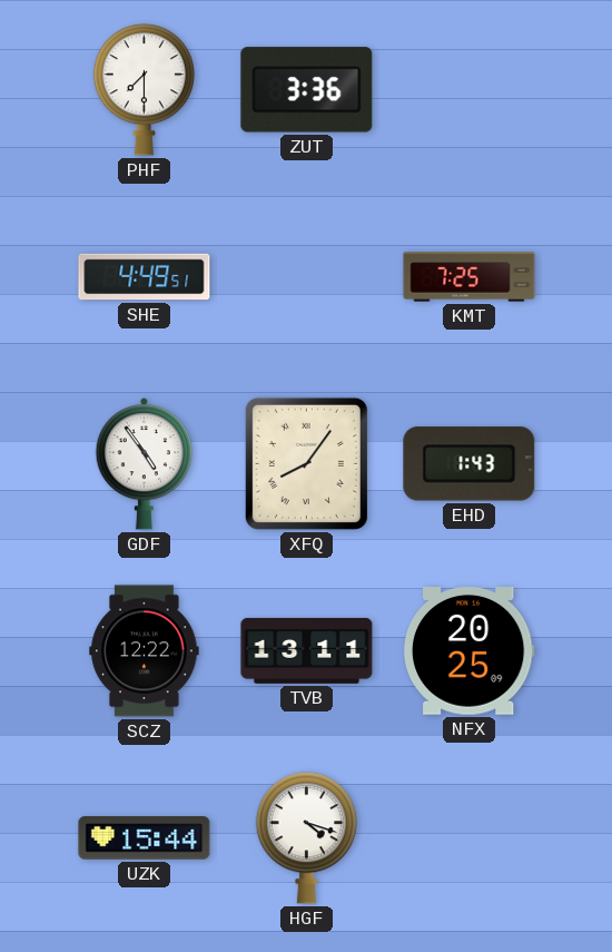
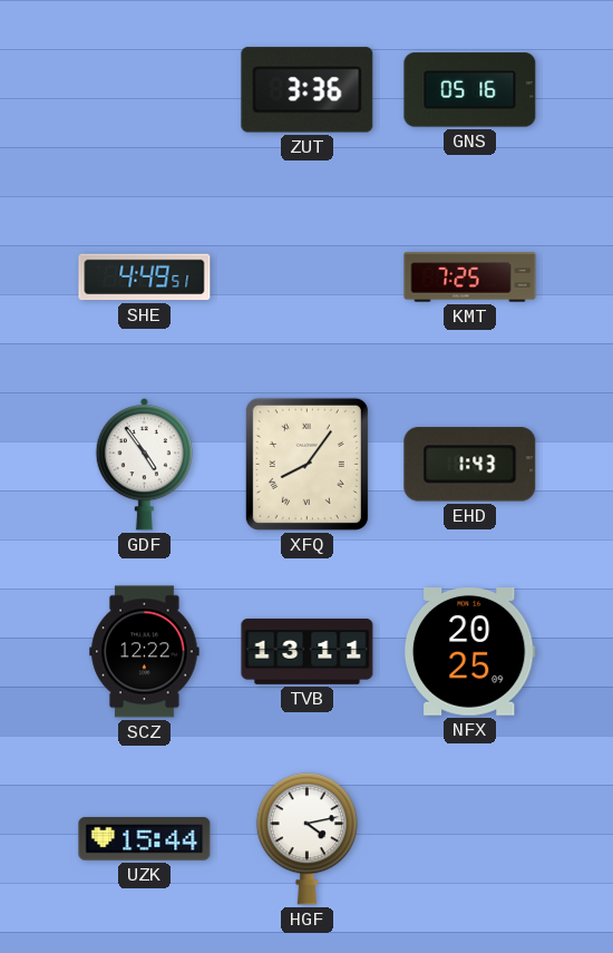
PHF: 7:30 -> none
GNS: none -> 05:16
HGF: 4:18 -> 4:13
